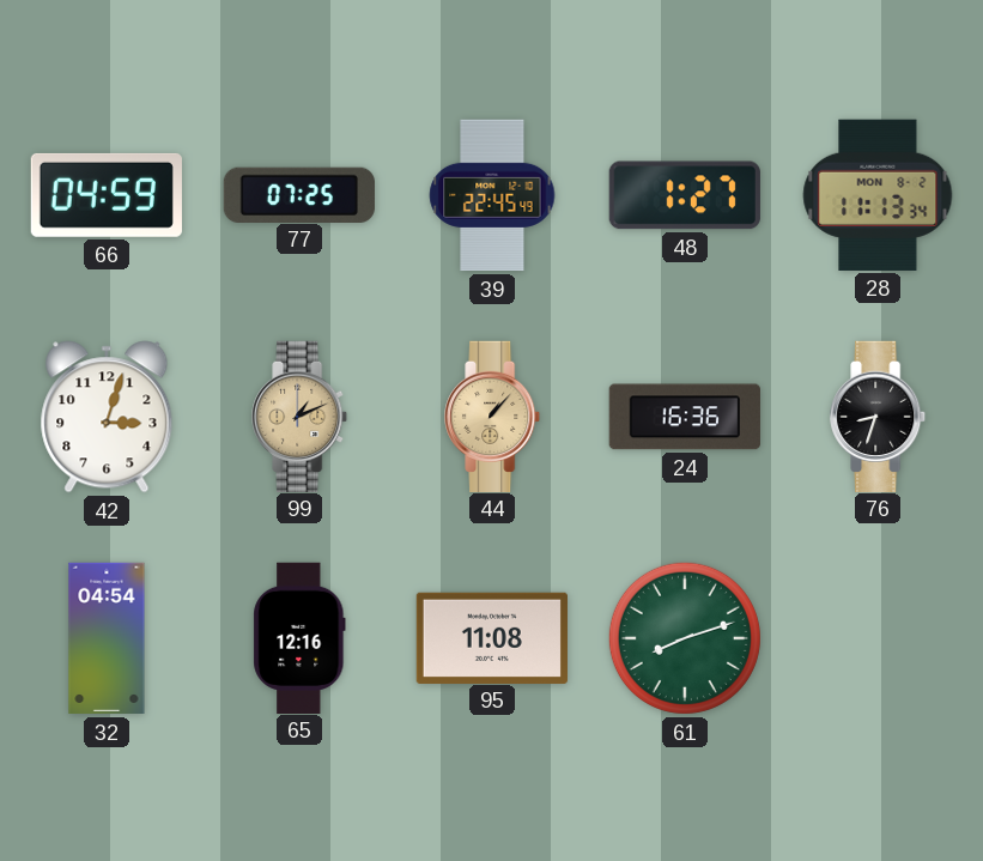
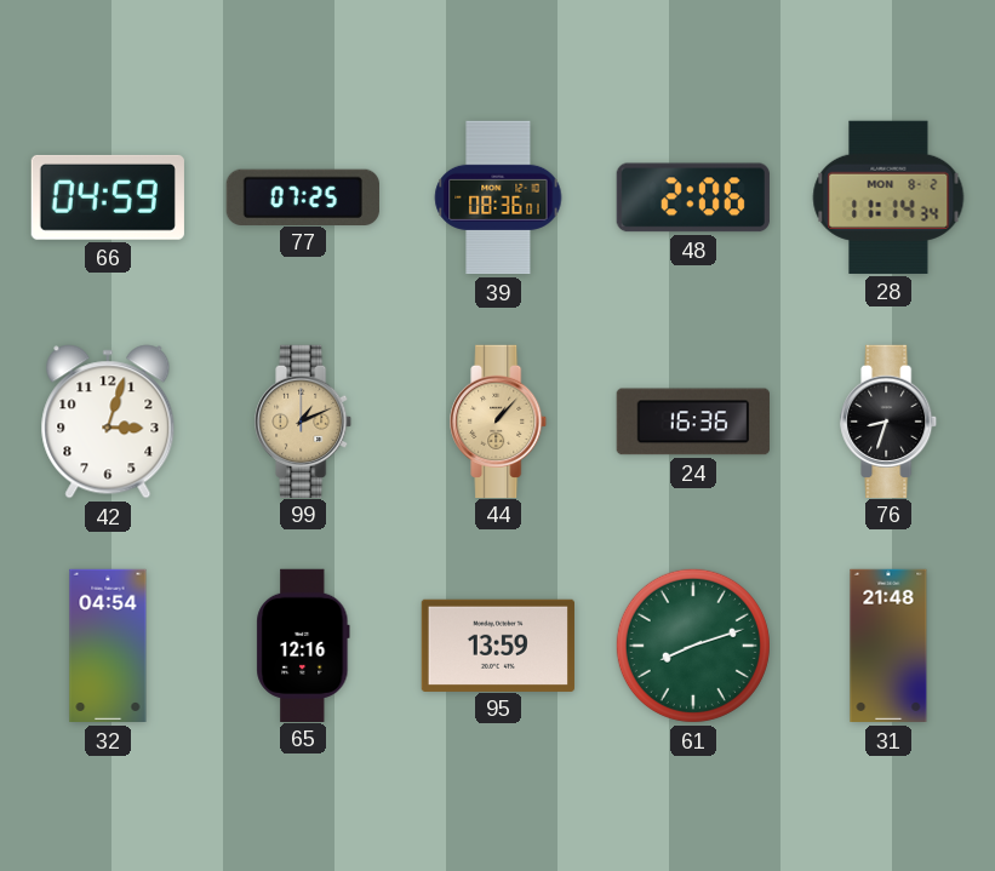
39: 22:45 -> 08:36
48: 1:27 -> 2:06
28: 11:13 -> 11:14
95: 11:08 -> 13:59
31: none -> 21:48
